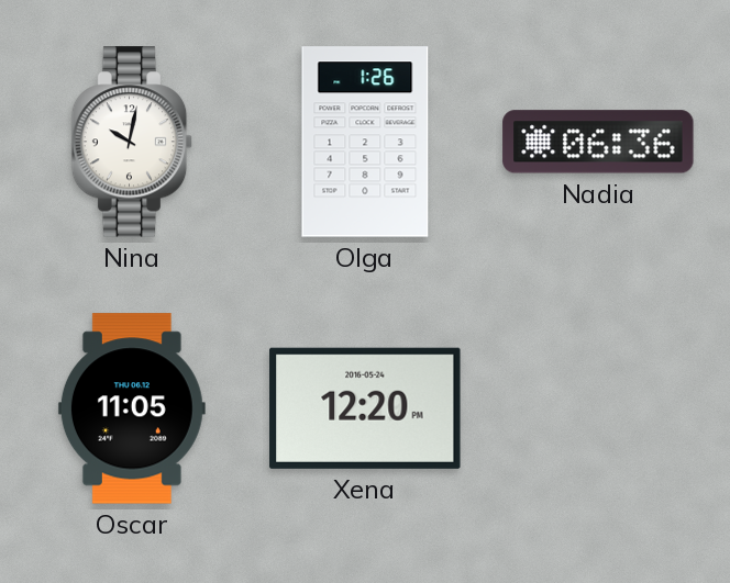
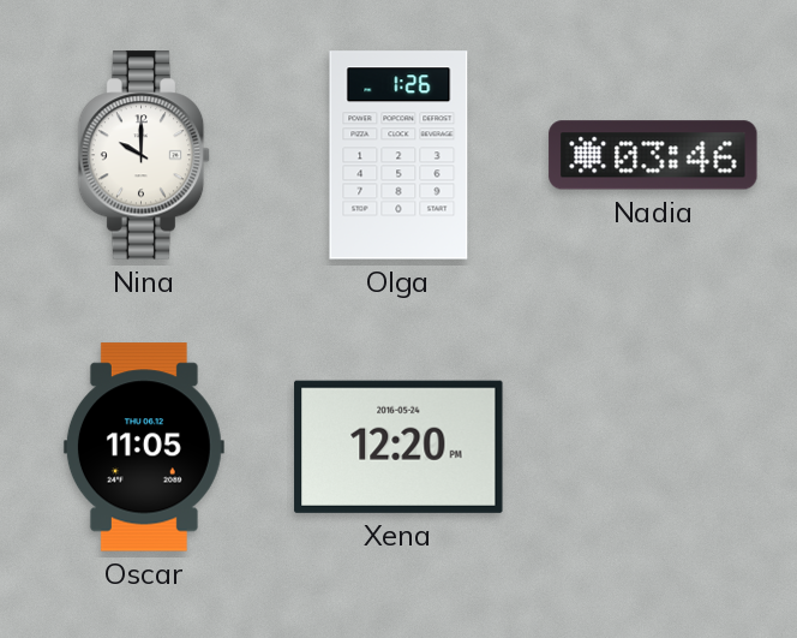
Nina: 10:02 -> 10:00
Nadia: 06:36 -> 03:46
